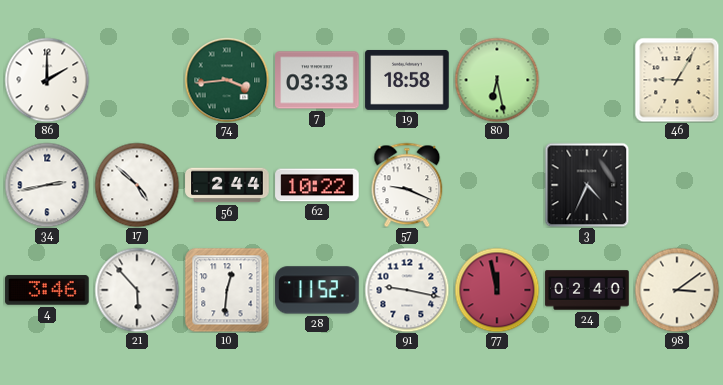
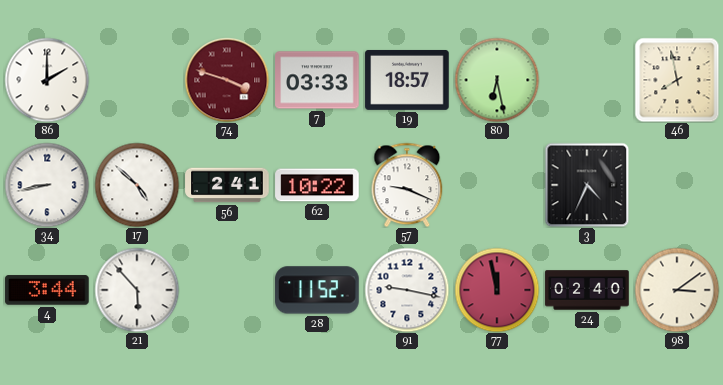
74: 3:44 -> 3:48
74 dial: green -> burgundy
19: 18:58 -> 18:57
46: 9:05 -> 7:58
34: 2:43 -> 8:43
56: 2:44 -> 2:41
4: 3:46 -> 3:44
10: 12:31 -> none
